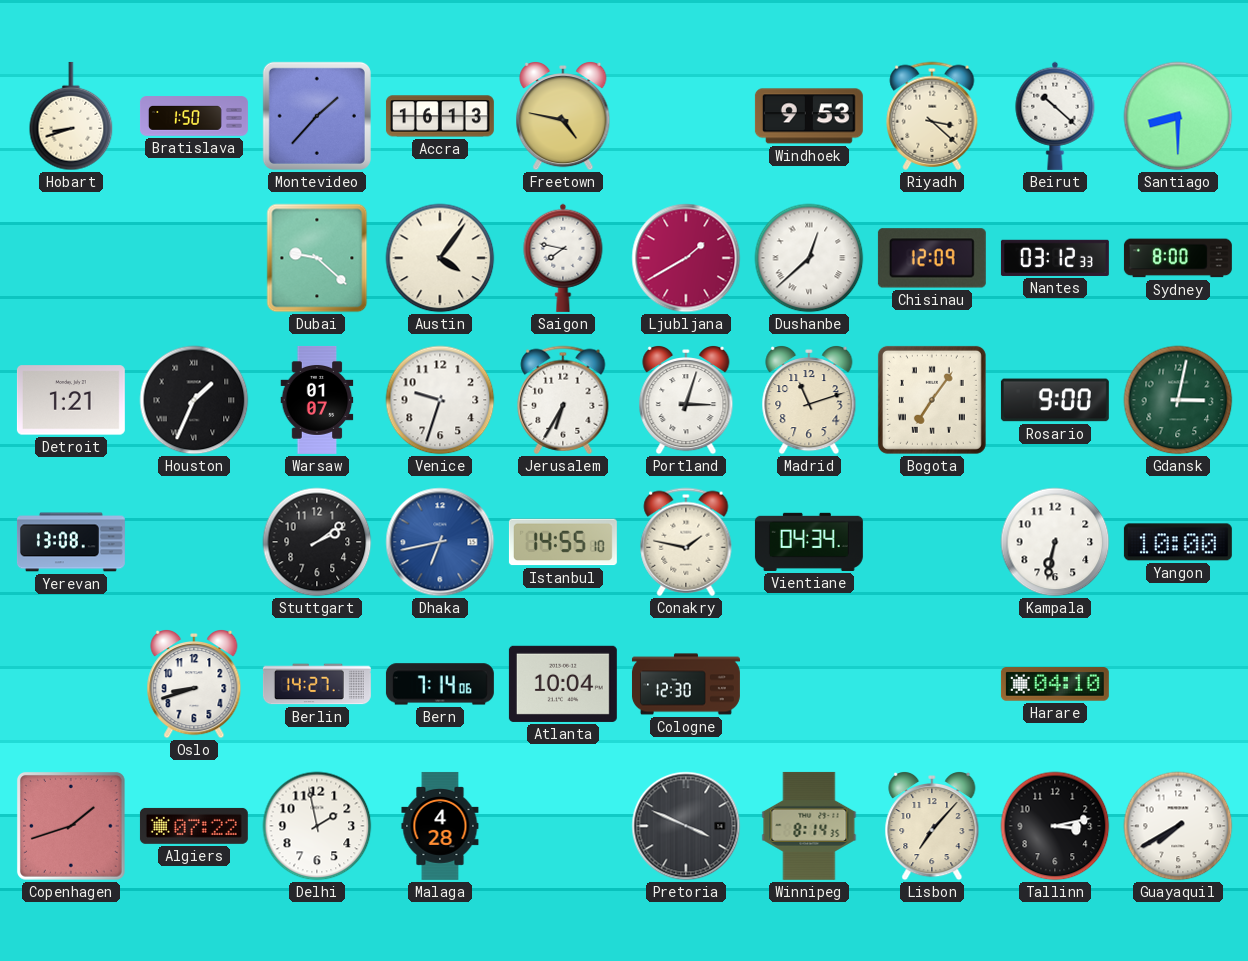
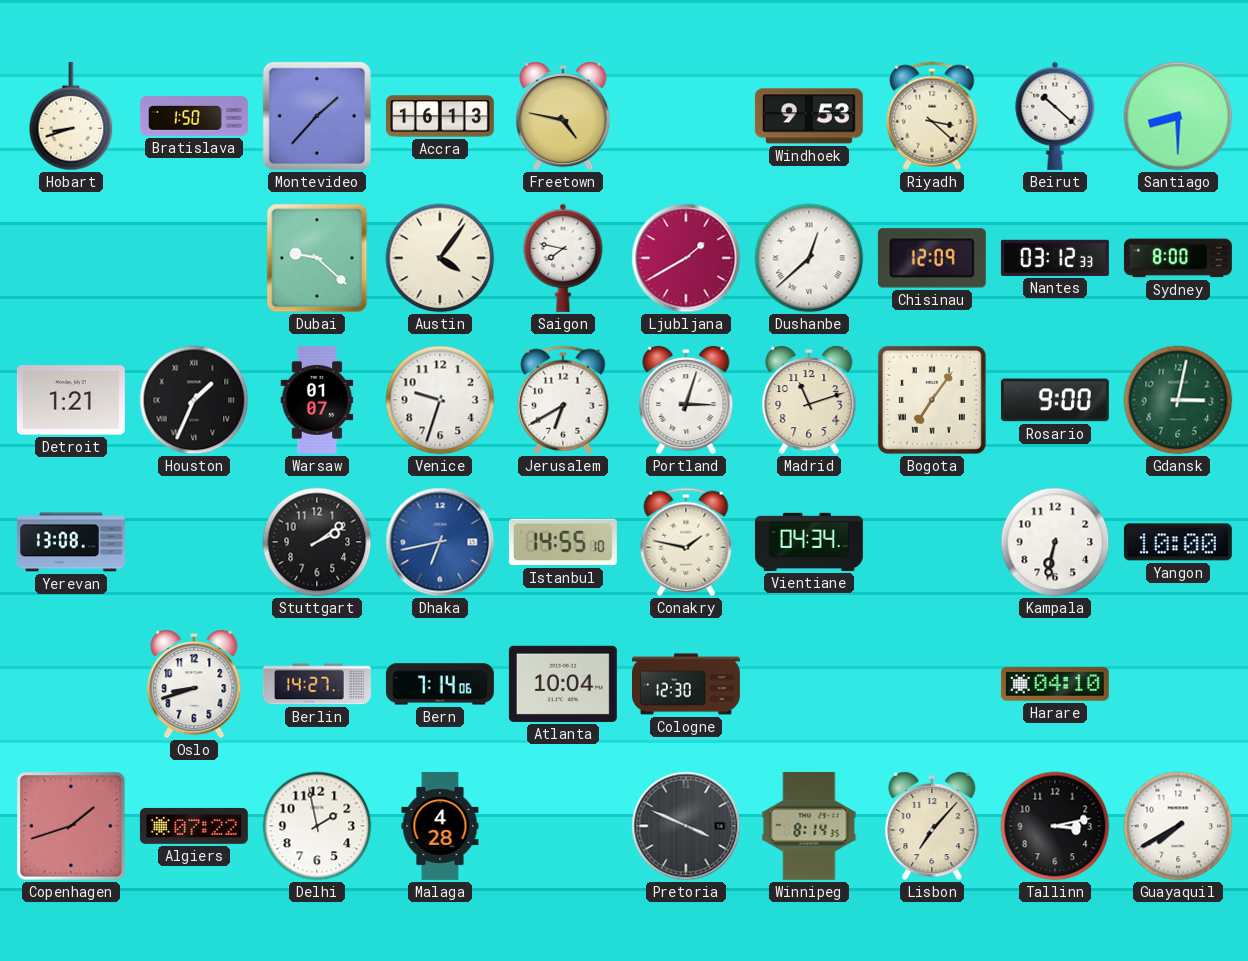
Jerusalem: 6:35 -> 6:40
